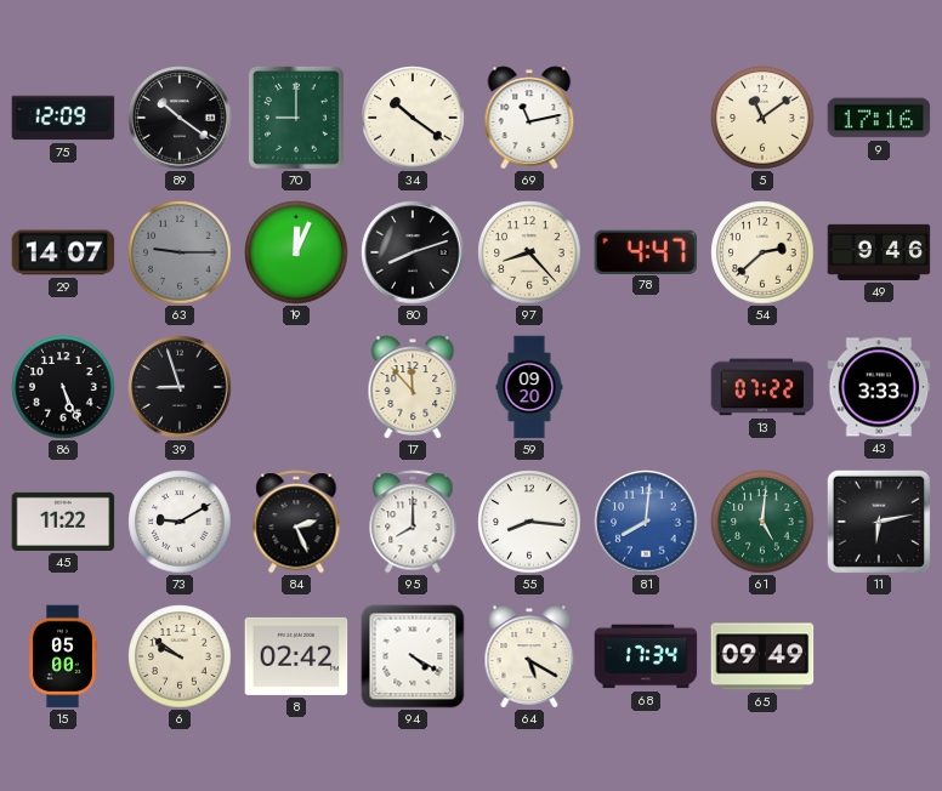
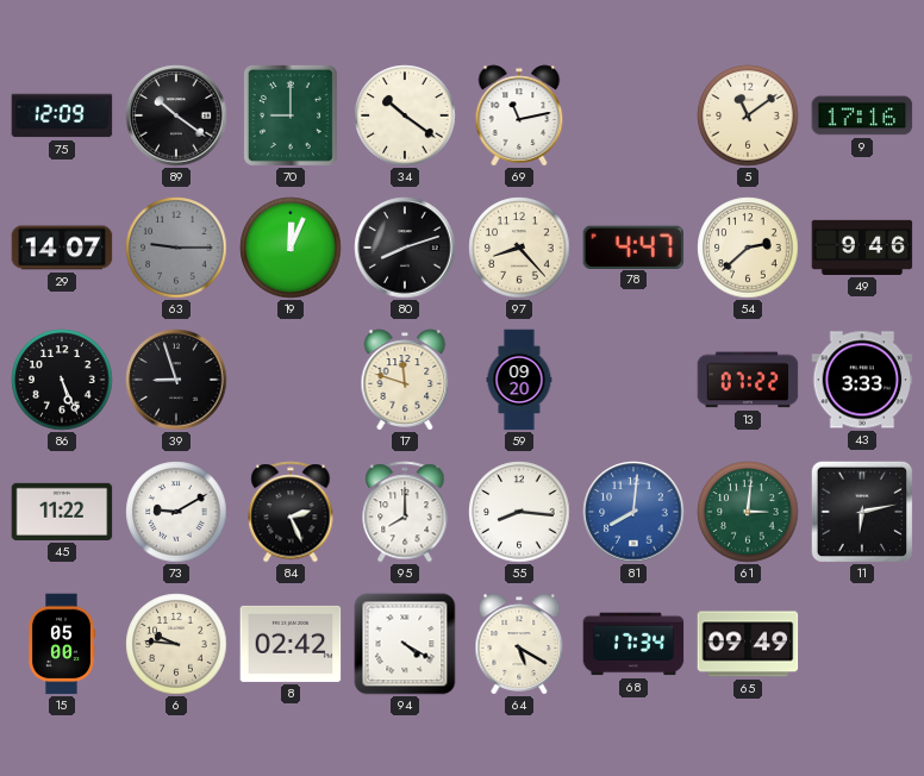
17: 11:53 -> 11:48
61: 5:01 -> 3:01
6: 9:51 -> 9:46
